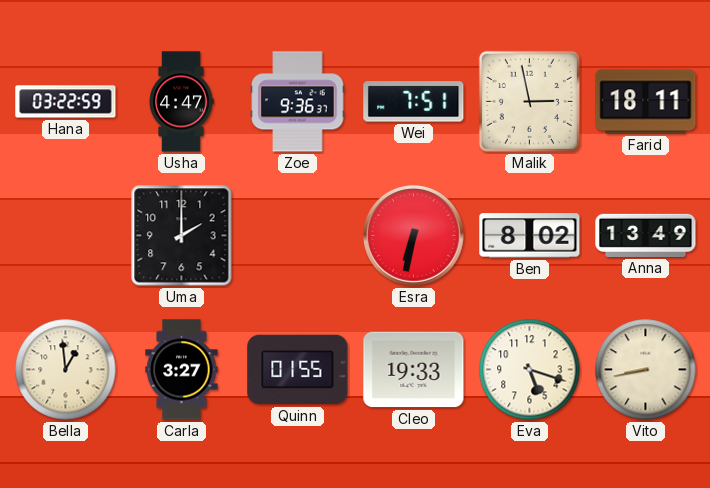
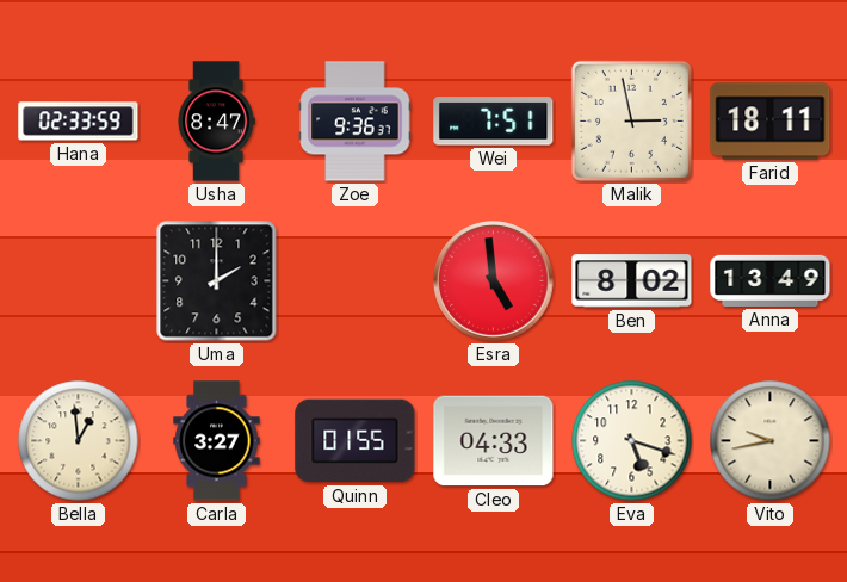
Hana: 03:22 -> 02:33
Usha: 4:47 -> 8:47
Esra: 6:32 -> 4:59
Cleo: 19:33 -> 04:33
Vito: 8:43 -> 9:43
